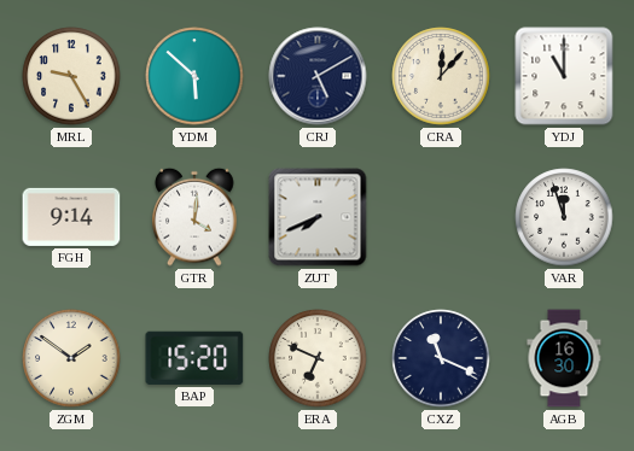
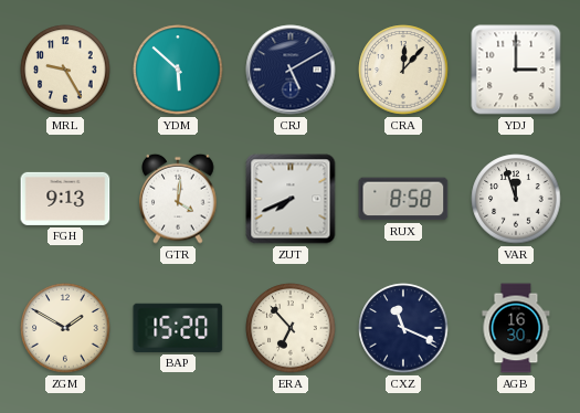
YDJ: 11:00 -> 3:00
FGH: 9:14 -> 9:13
RUX: none -> 8:58
ZGM: 1:51 -> 1:50
ERA: 6:49 -> 6:53
